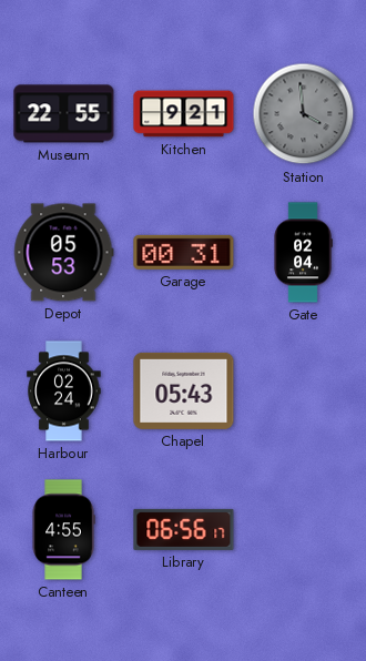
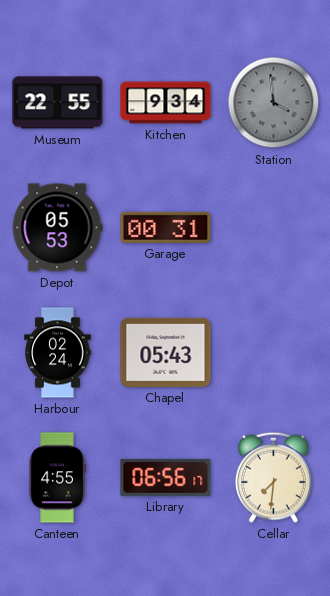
Kitchen: 9:21 -> 9:34
Gate: 02:04 -> none
Cellar: none -> 7:31
